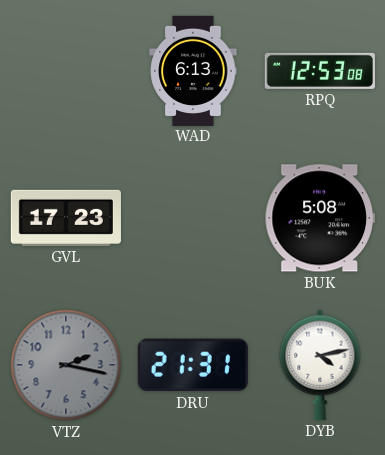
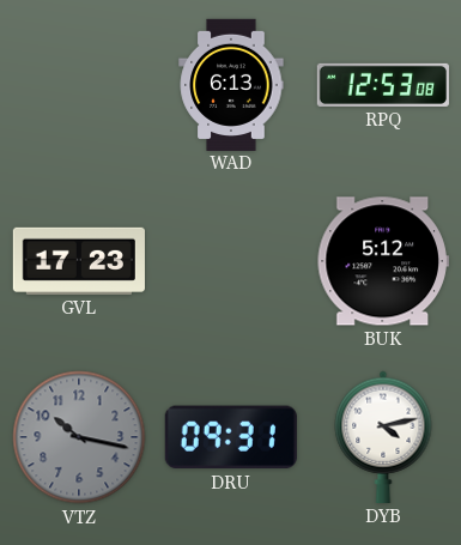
BUK: 5:08 -> 5:12
VTZ: 2:17 -> 10:17
DRU: 21:31 -> 09:31
